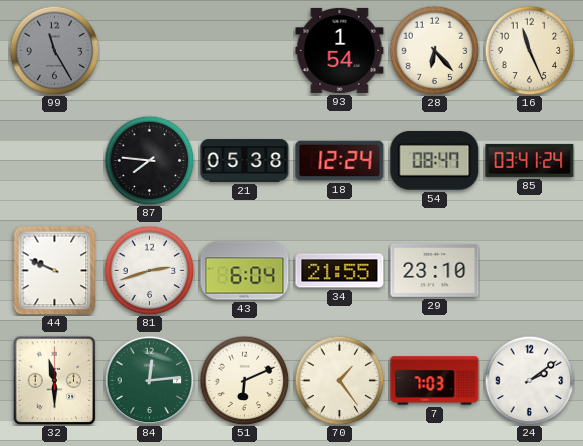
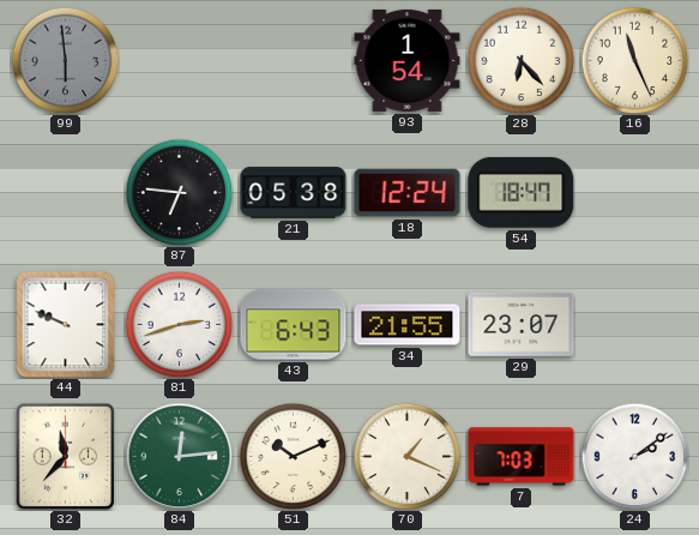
99: 11:25 -> 5:59
87: 7:46 -> 6:46
54: 08:47 -> 18:47
85: 03:41 -> none
43: 6:04 -> 6:43
29: 23:10 -> 23:07
32: 11:30 -> 11:37
51: 6:11 -> 10:11
70: 1:24 -> 1:19
